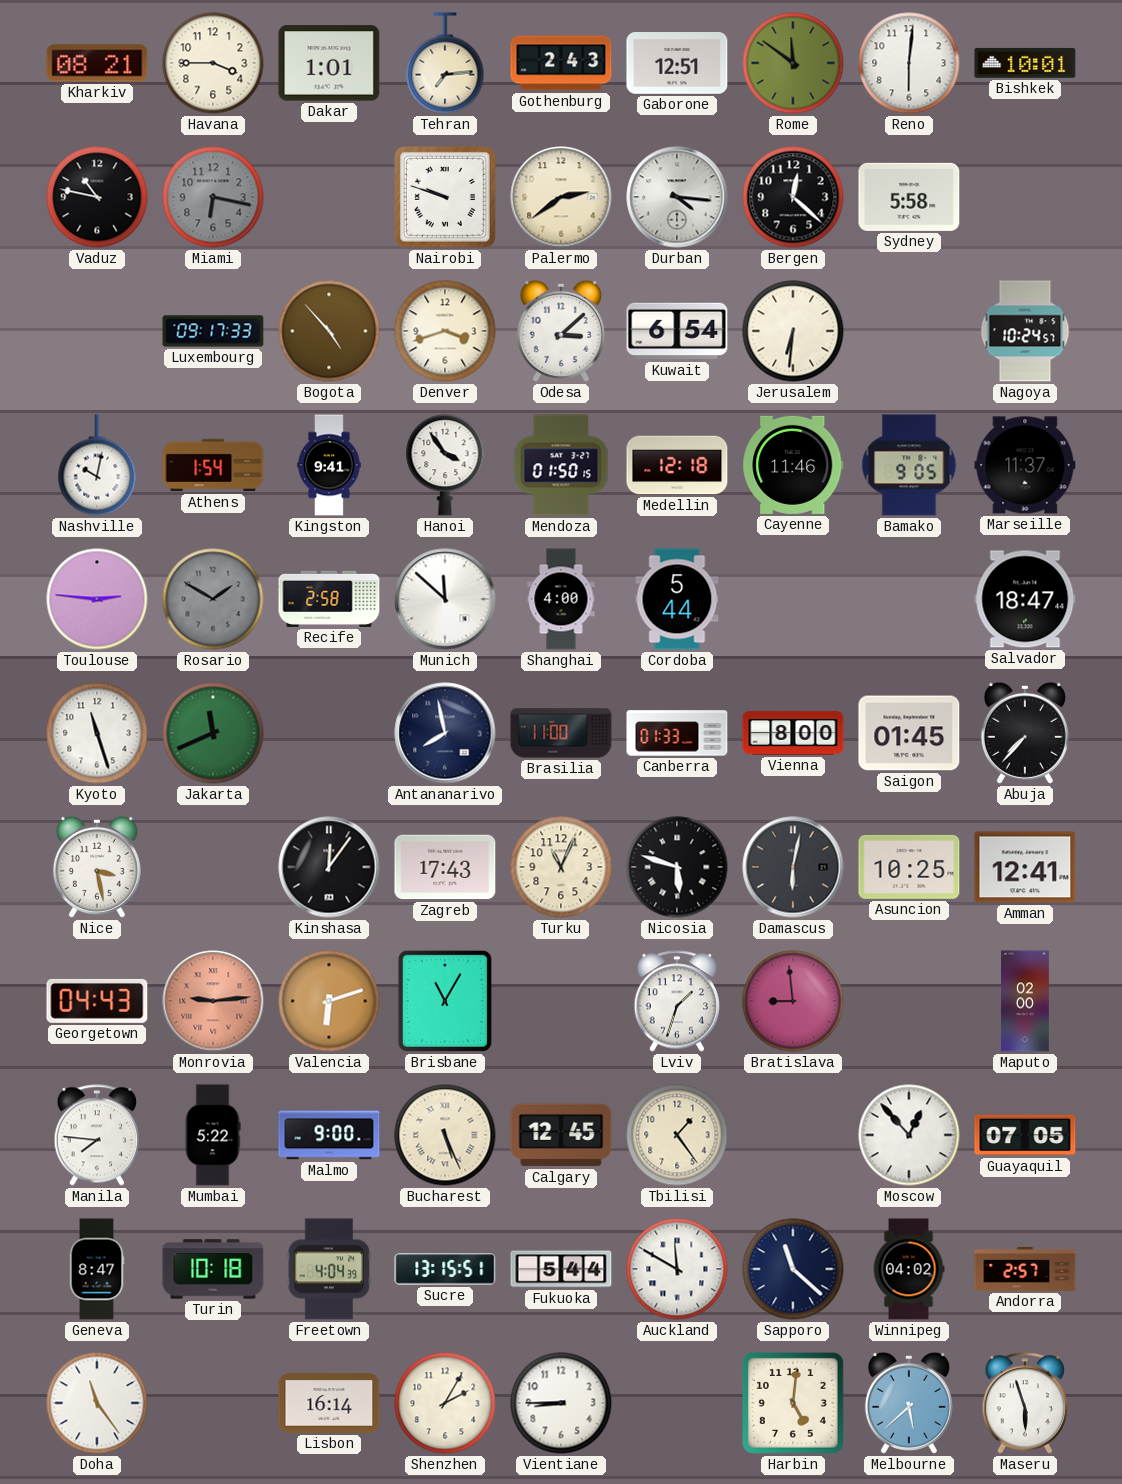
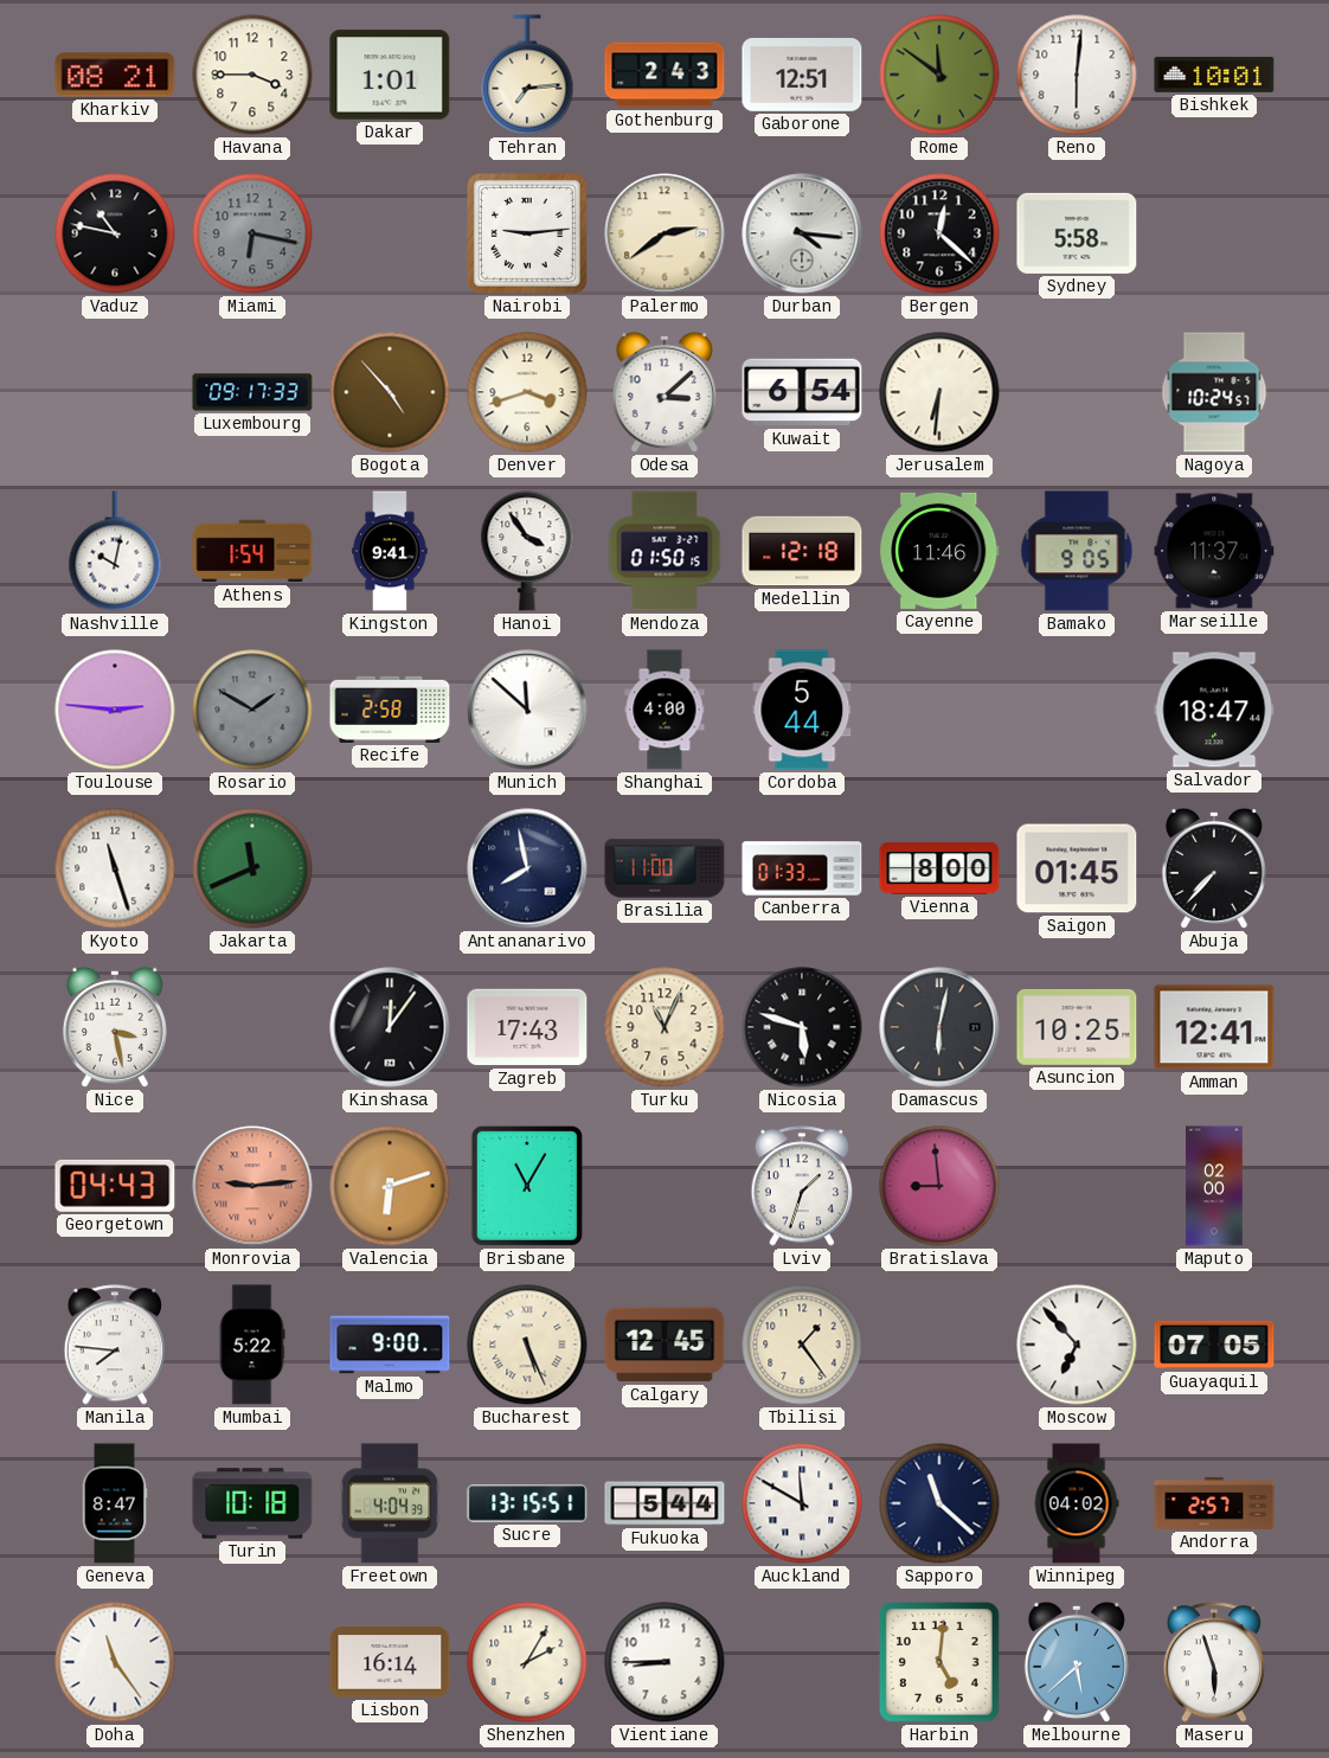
Nairobi: 9:48 -> 9:14
Moscow: 12:53 -> 6:53
